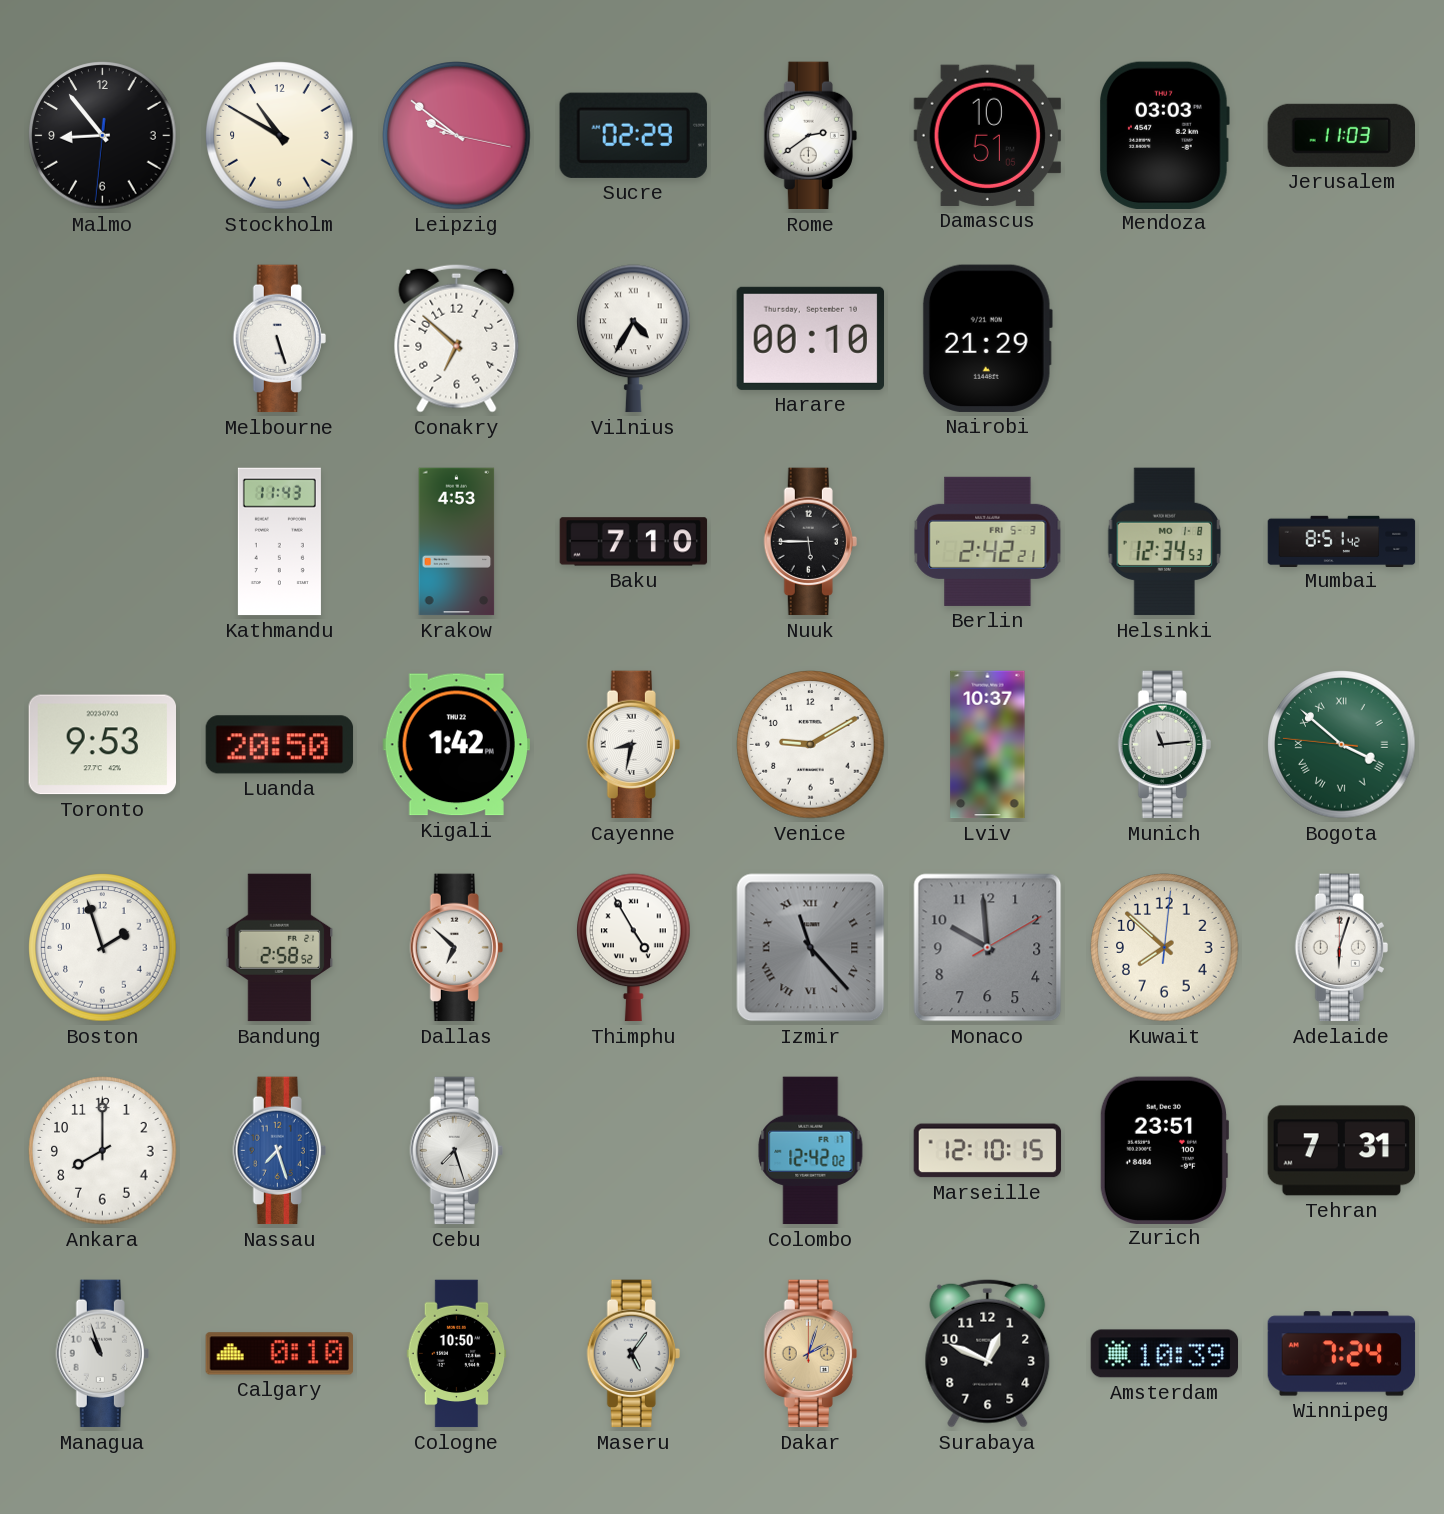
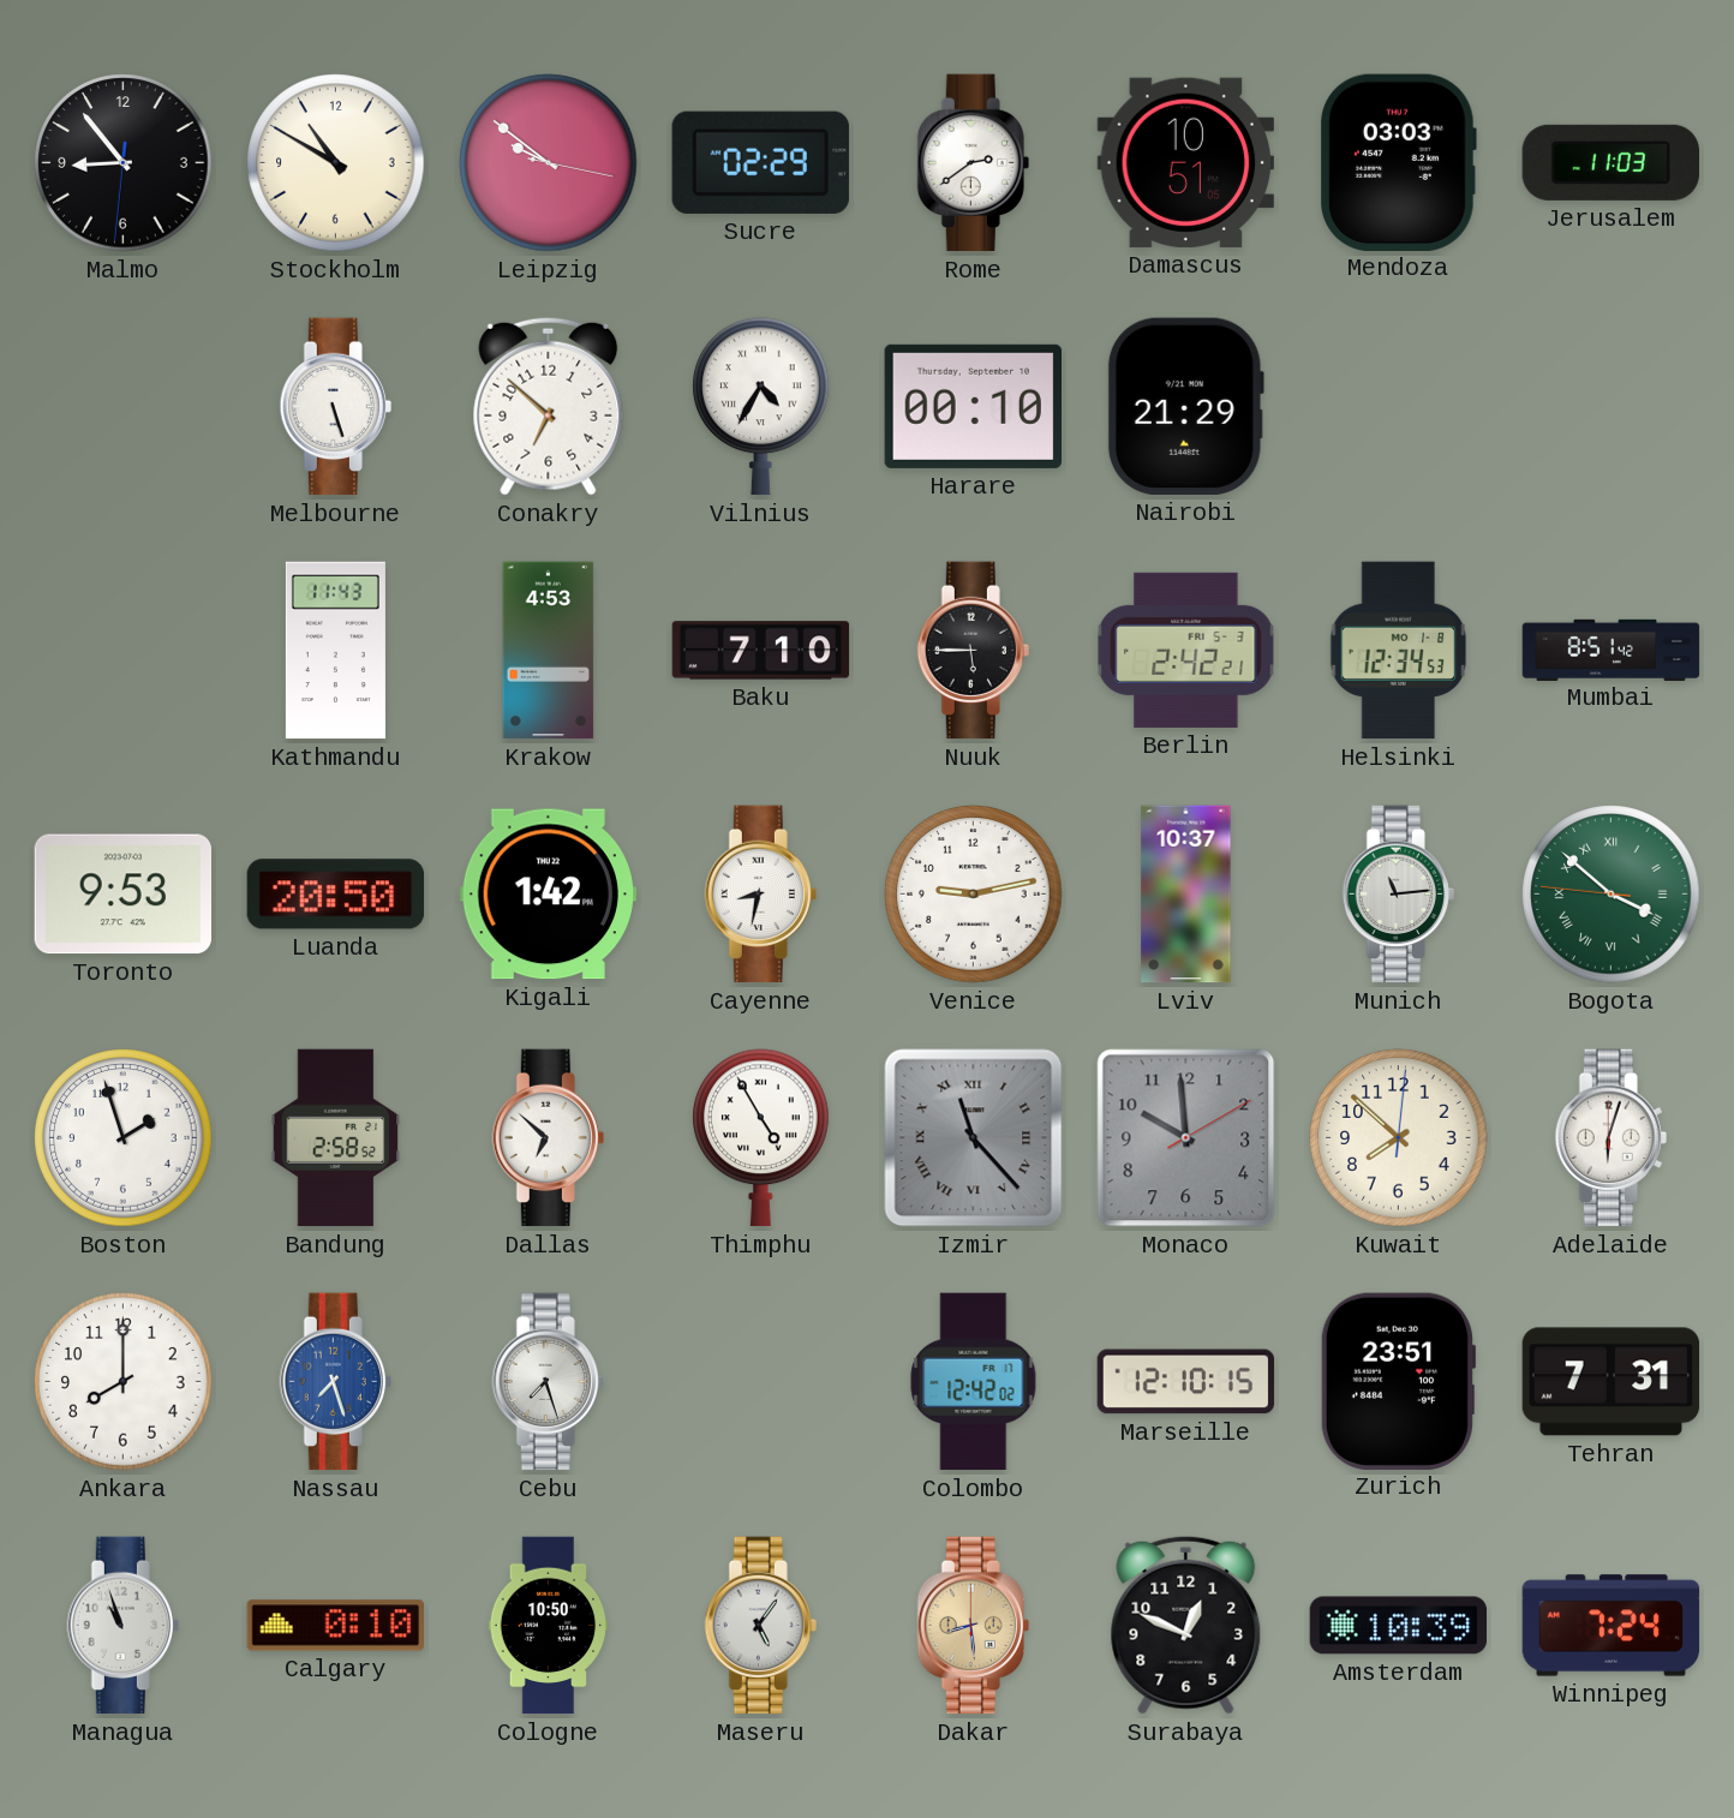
Venice: 9:10 -> 9:13
Dakar: 2:03 -> 8:29
